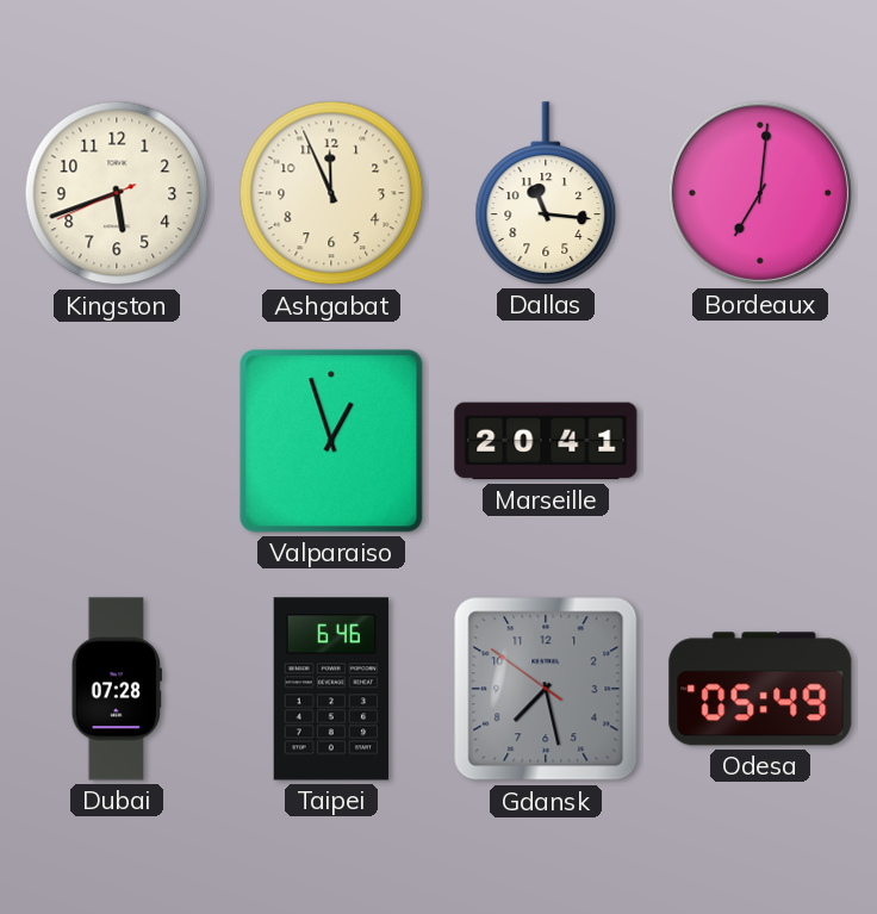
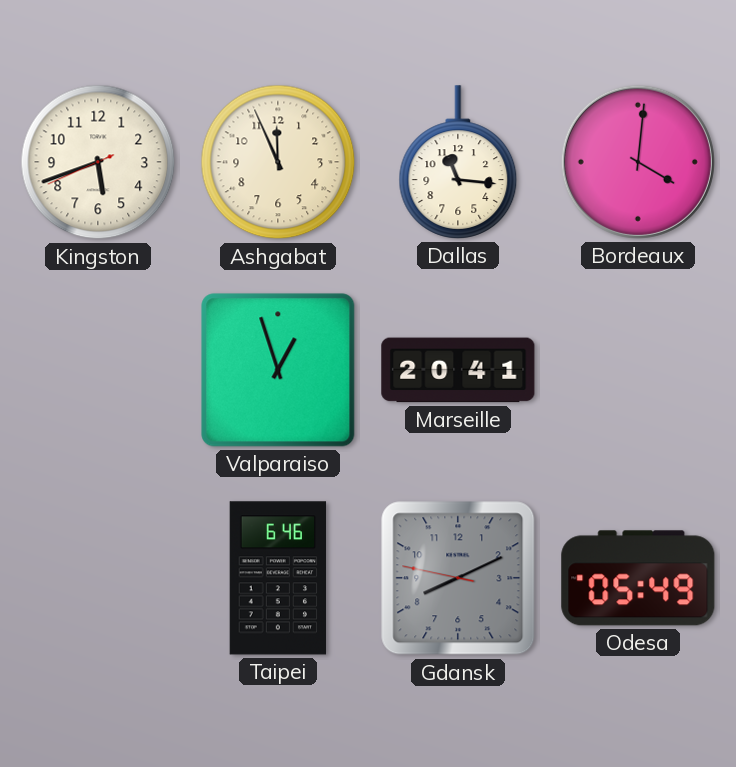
Bordeaux: 7:01 -> 4:01
Dubai: 07:28 -> none
Gdansk: 7:27 -> 8:10
